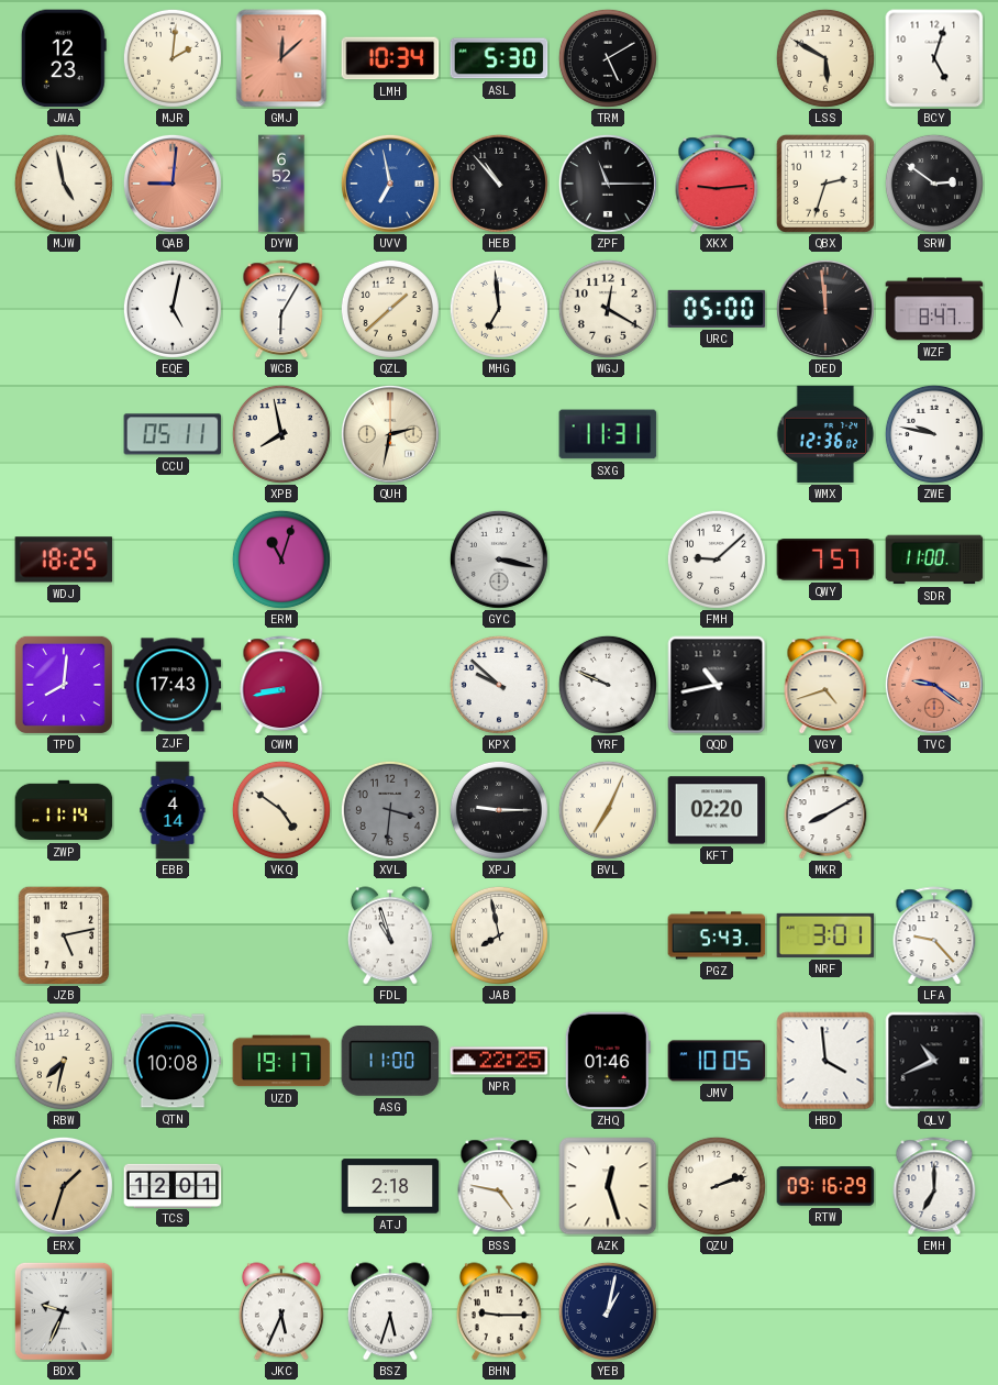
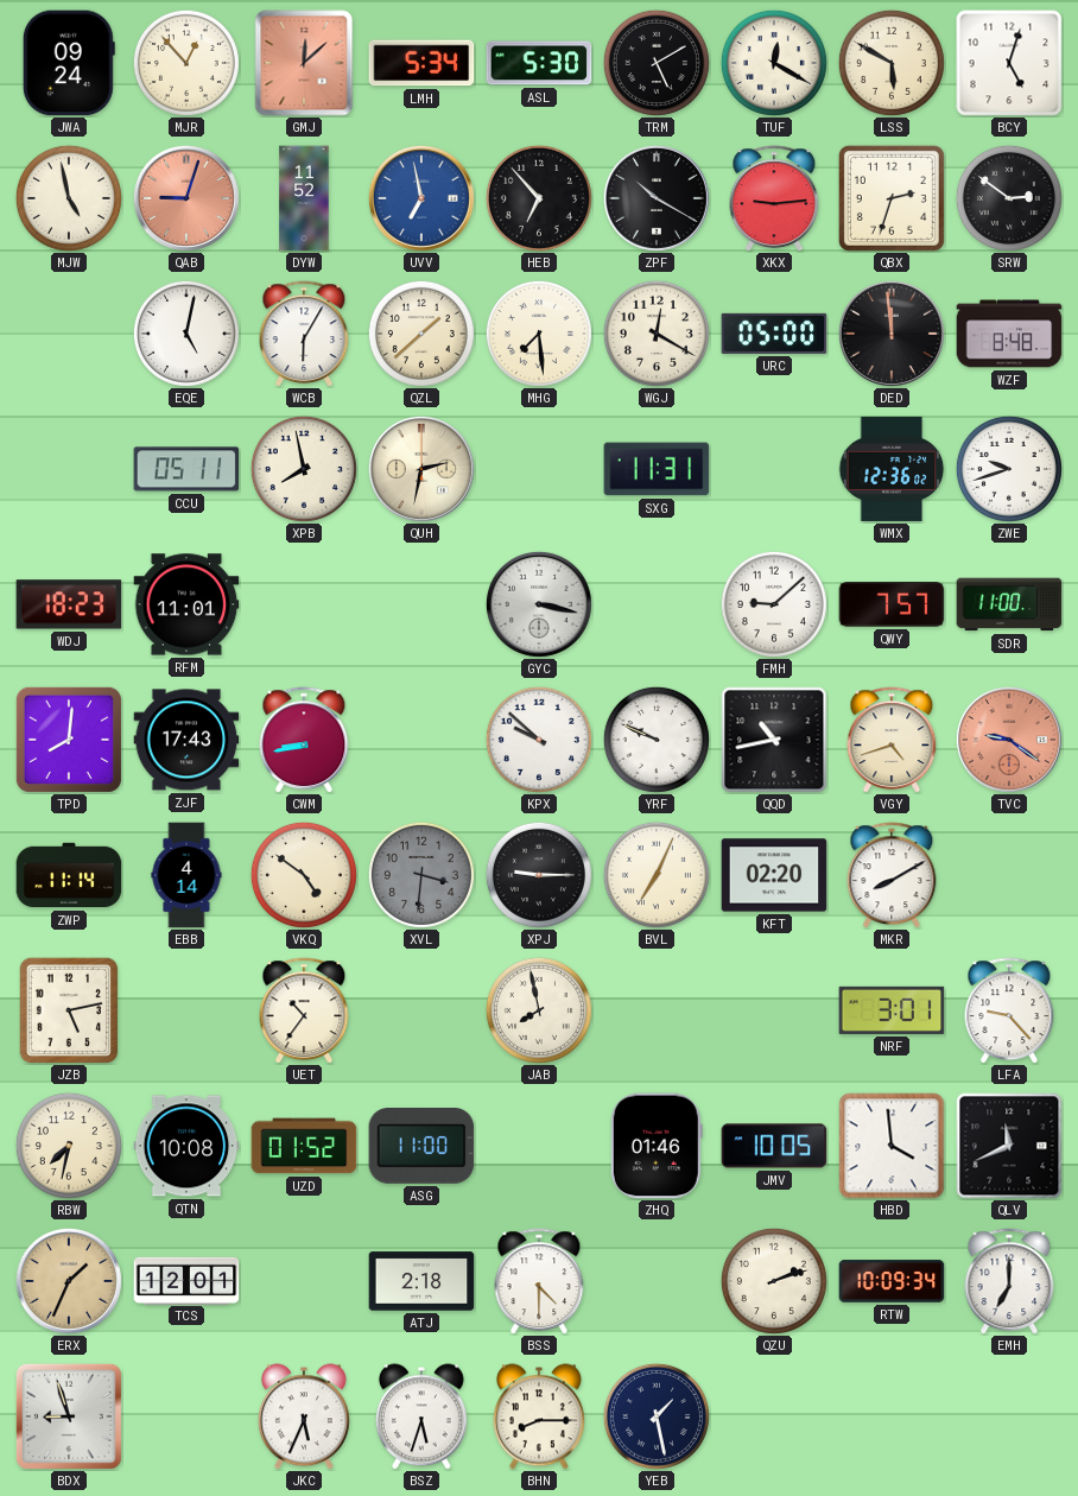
JWA: 12:23 -> 09:24
MJR: 2:01 -> 12:53
LMH: 10:34 -> 5:34
TUF: none -> 12:20
QAB: 9:01 -> 9:03
DYW: 6:52 -> 11:52
HEB: 10:53 -> 6:53
ZPF: 11:15 -> 10:20
MHG: 6:59 -> 7:29
WZF: 8:47 -> 8:48
ZWE: 9:47 -> 9:42
WDJ: 18:25 -> 18:23
RFM: none -> 11:01
ERM: 11:03 -> none
UET: none -> 10:36
FDL: 10:57 -> none
PGZ: 5:43 -> none
UZD: 19:17 -> 01:52
NPR: 22:25 -> none
QLV: 10:41 -> 11:41
ERX: 1:33 -> 1:34
BSS: 4:47 -> 4:30
AZK: 12:27 -> none
RTW: 09:16 -> 10:09
BDX: 9:34 -> 8:57
BHN: 9:15 -> 8:15
YEB: 1:02 -> 1:28
